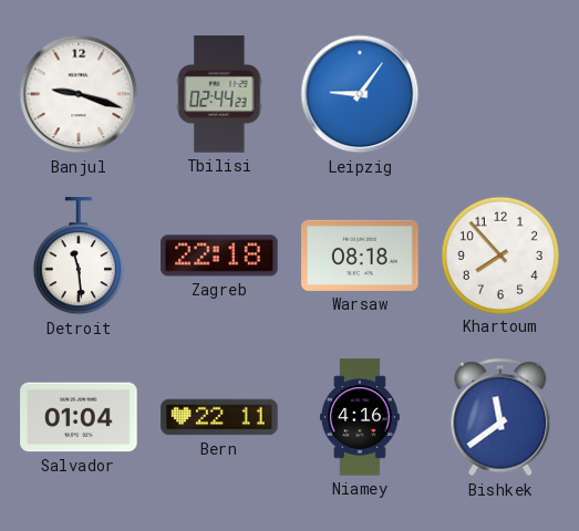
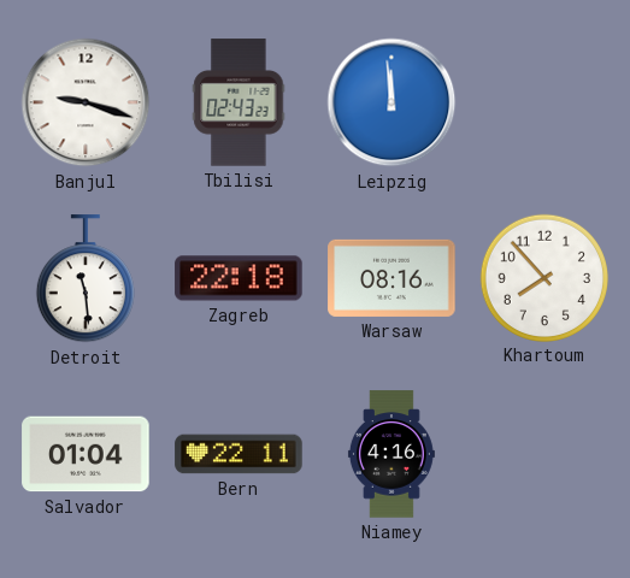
Tbilisi: 02:44 -> 02:43
Leipzig: 9:06 -> 11:59
Warsaw: 08:18 -> 08:16
Bishkek: 11:39 -> none
